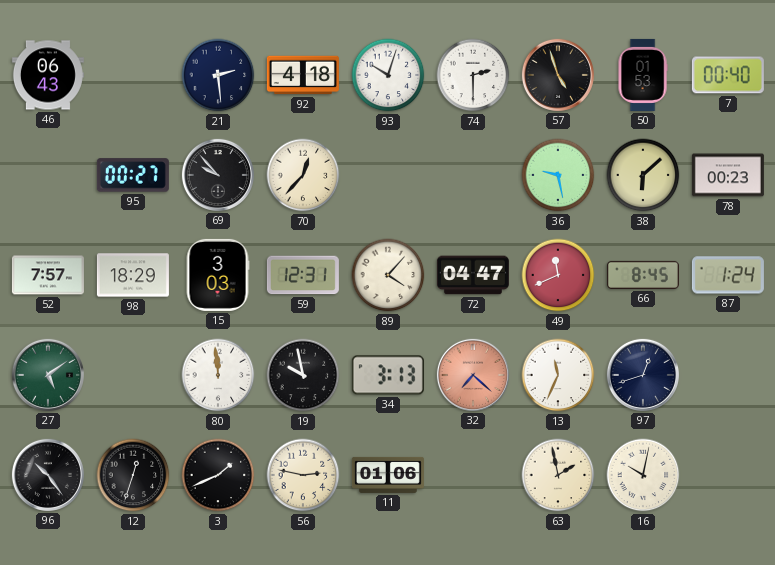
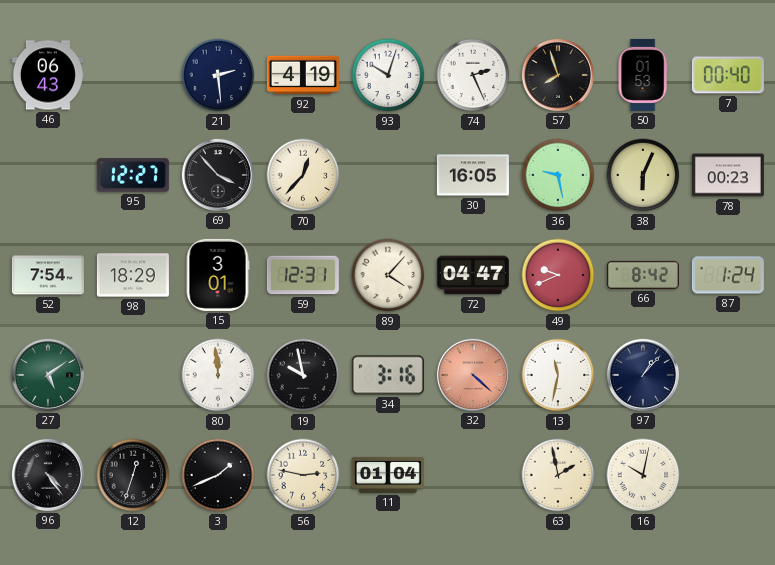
92: 4:18 -> 4:19
74: 2:30 -> 2:26
57: 4:57 -> 7:57
95: 00:27 -> 12:27
69: 9:53 -> 3:53
30: none -> 16:05
38: 6:08 -> 6:04
52: 7:57 -> 7:54
15: 3:03 -> 3:01
49: 11:41 -> 9:41
66: 8:45 -> 8:42
34: 3:13 -> 3:16
32: 7:22 -> 4:22
13: 11:34 -> 11:32
97: 12:42 -> 1:07
96: 10:24 -> 4:24
11: 01:06 -> 01:04
